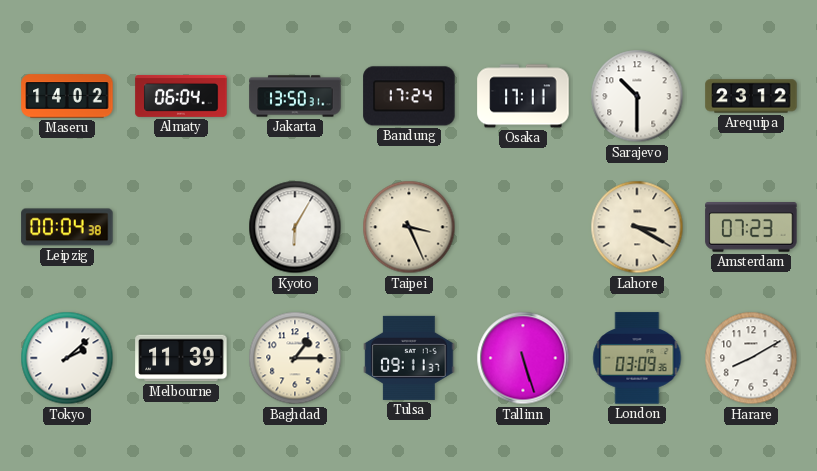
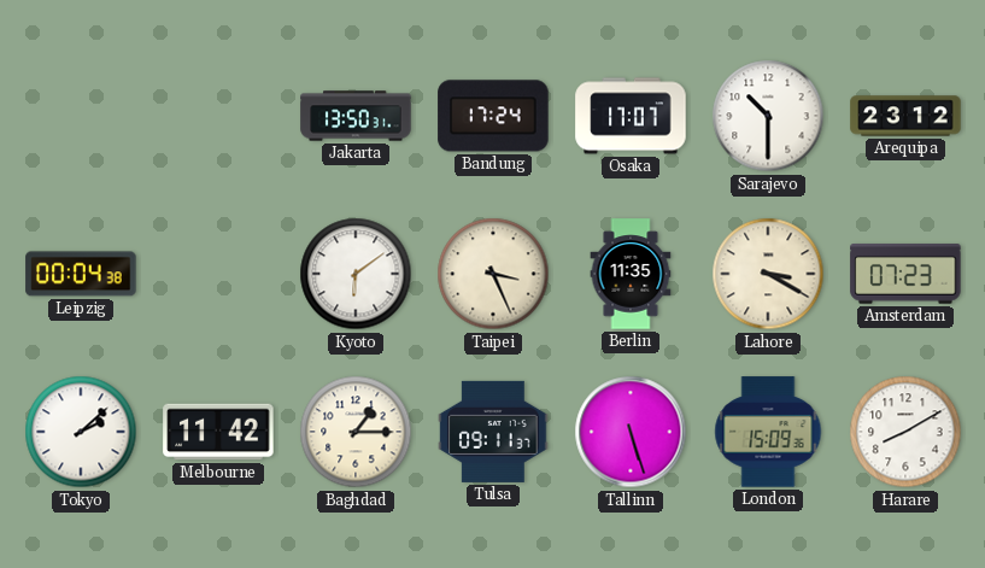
Maseru: 14:02 -> none
Almaty: 06:04 -> none
Osaka: 17:11 -> 17:07
Kyoto: 6:05 -> 6:09
Berlin: none -> 11:35
Melbourne: 11:39 -> 11:42
London: 03:09 -> 15:09
